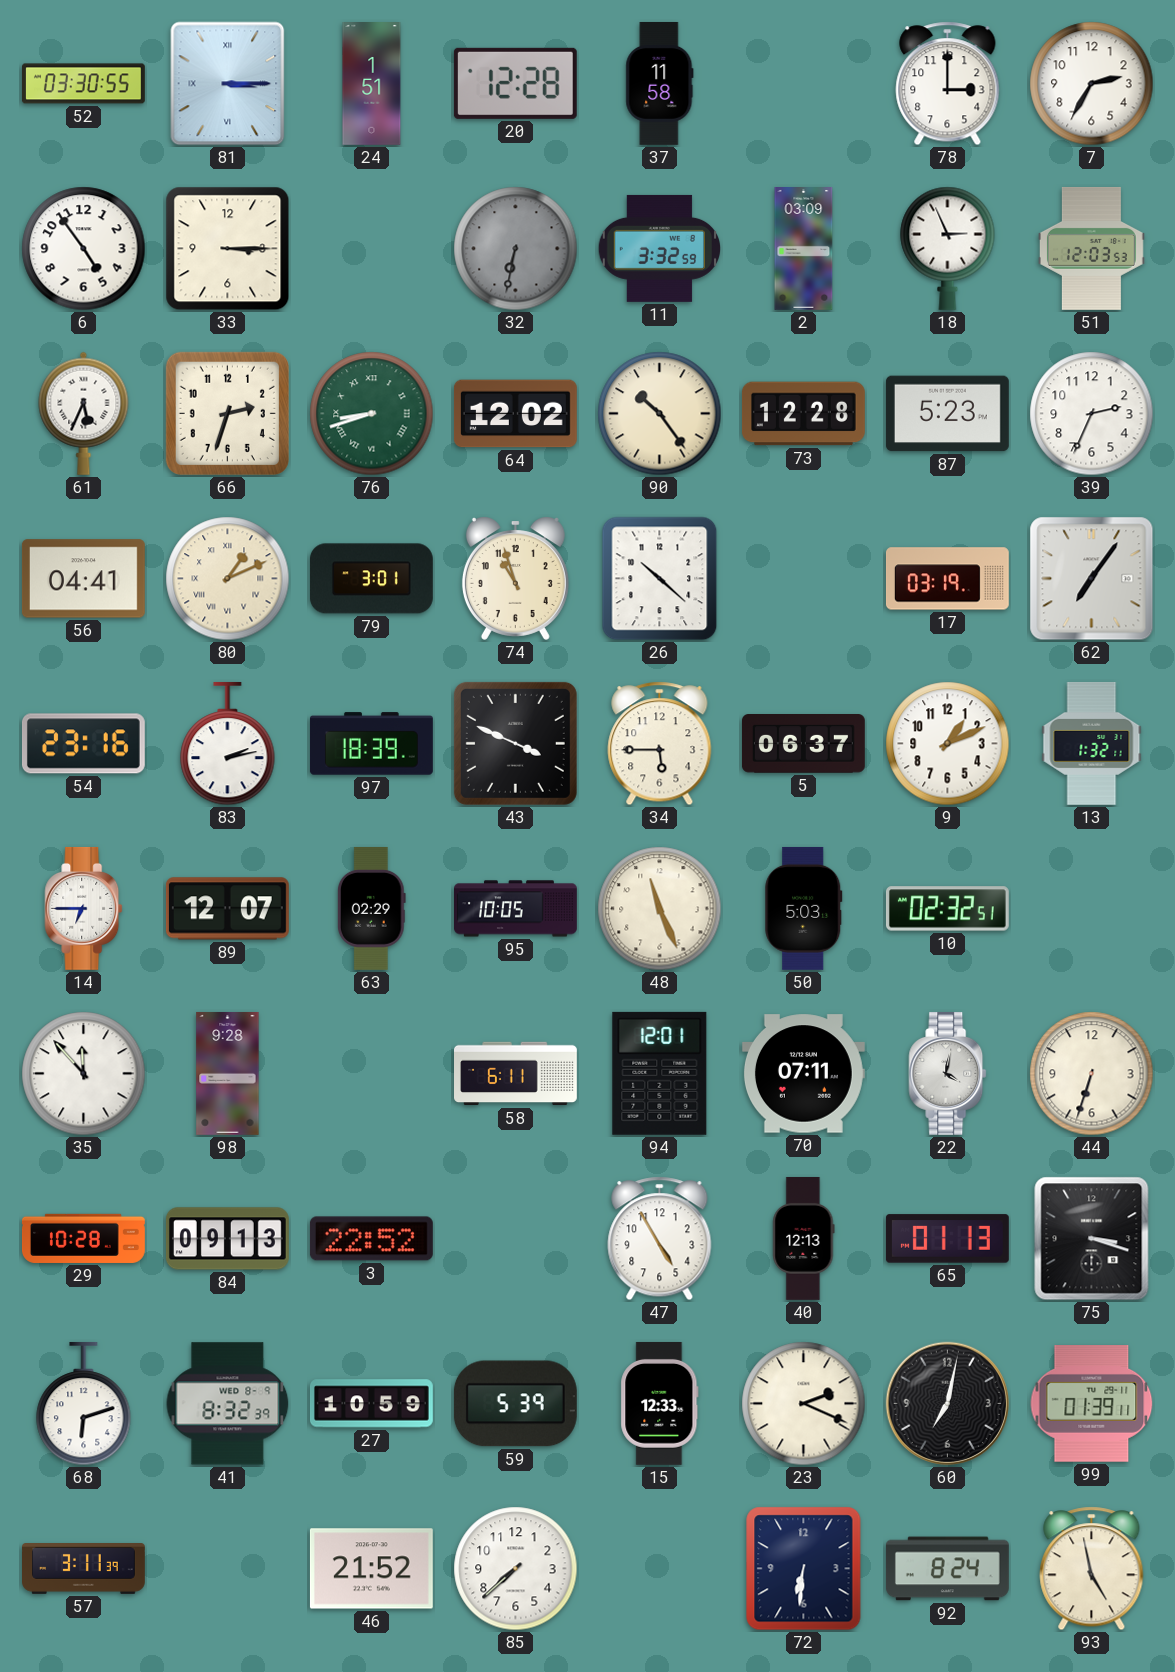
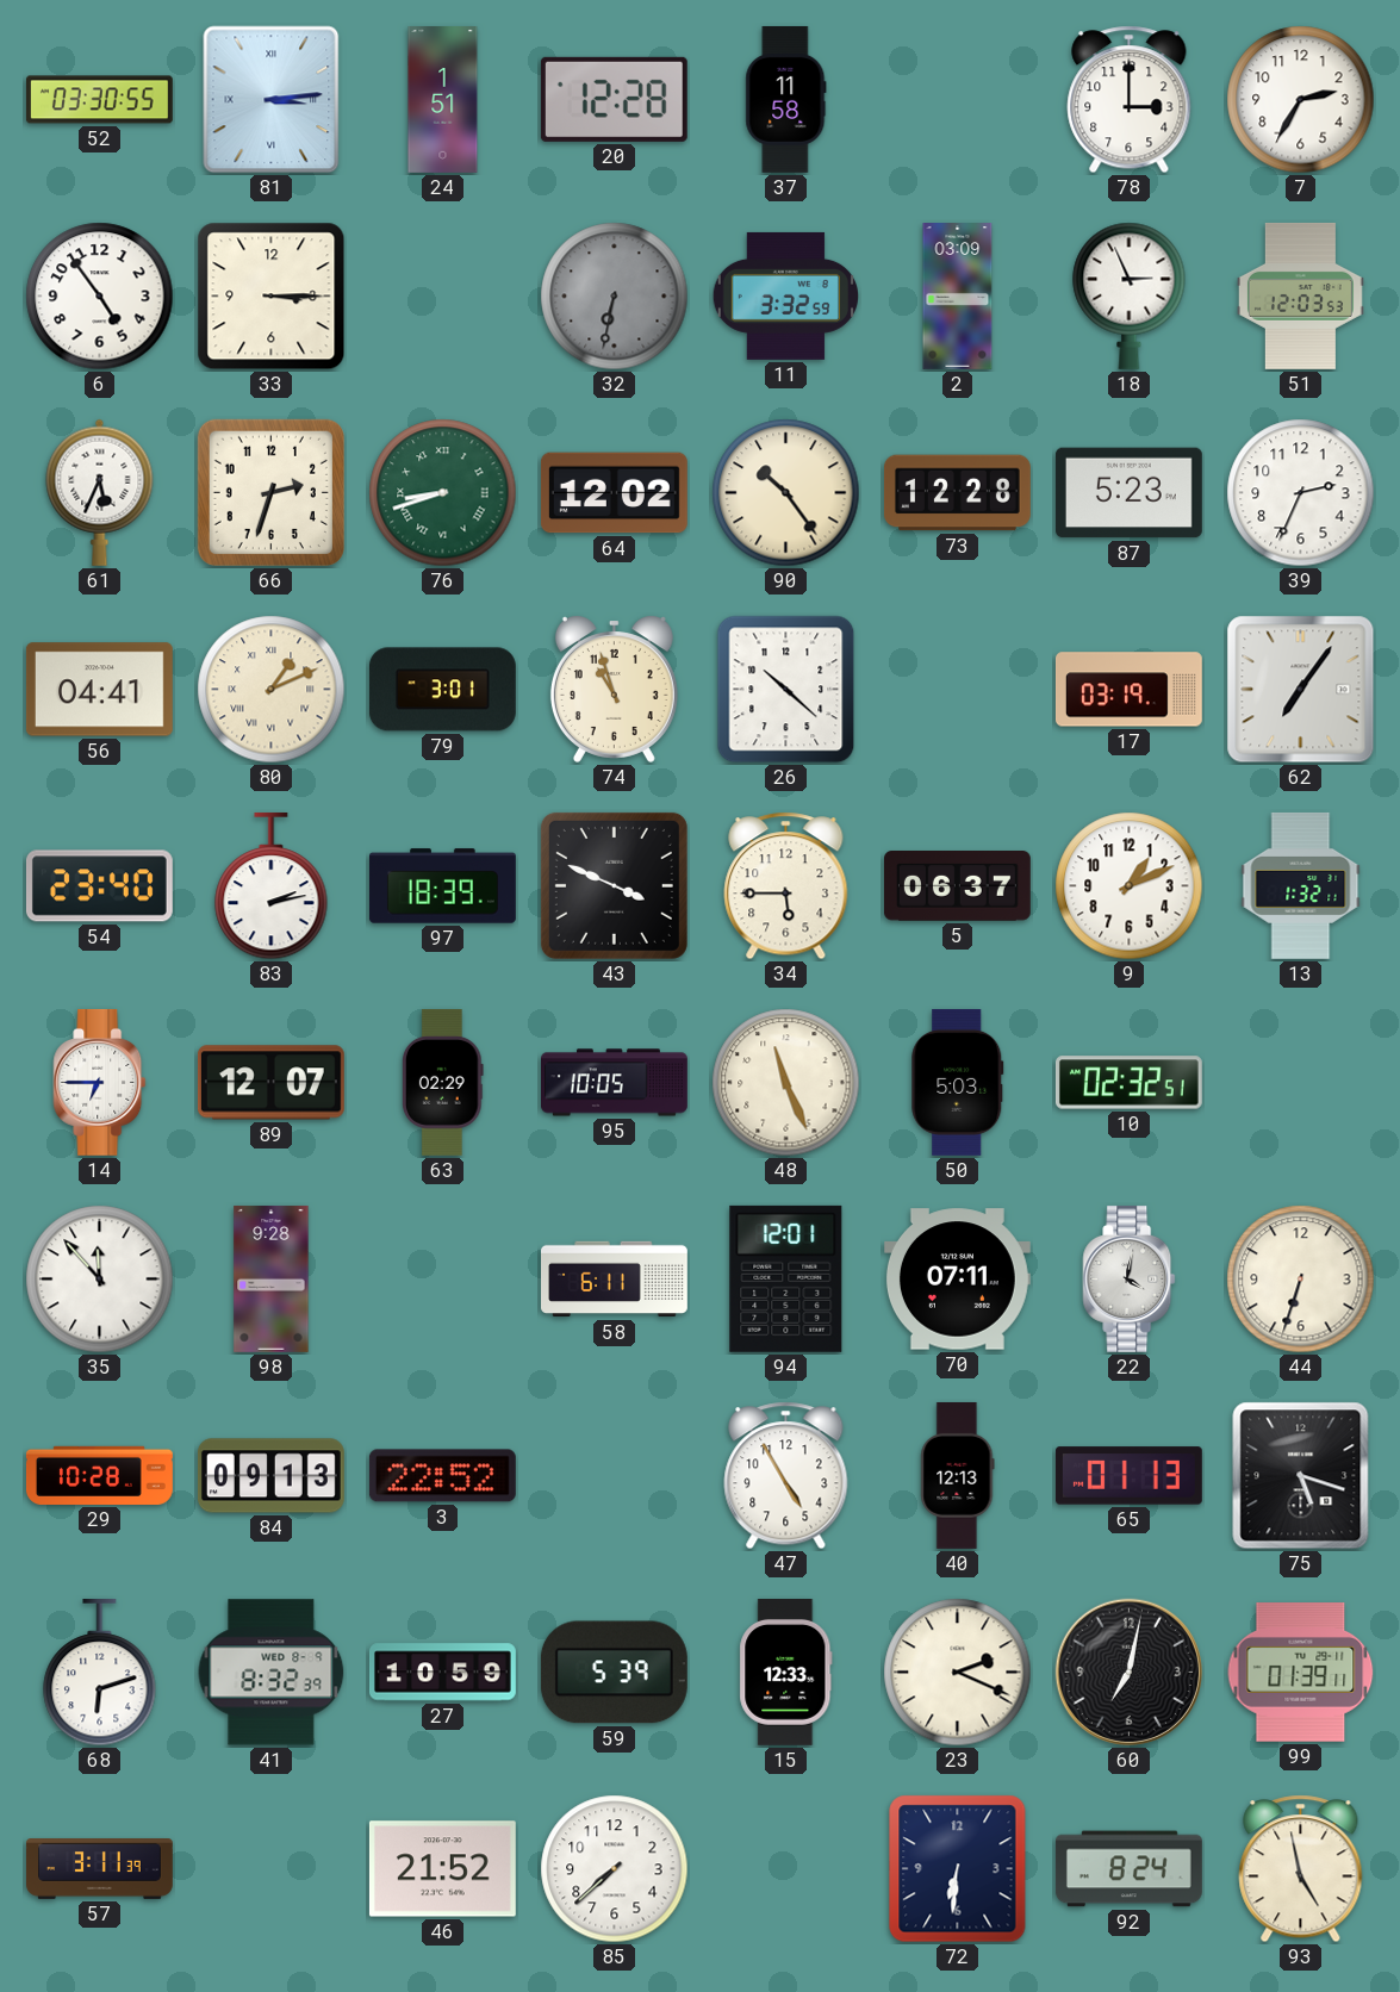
81: 3:15 -> 3:14
54: 23:16 -> 23:40
75: 3:18 -> 5:18
